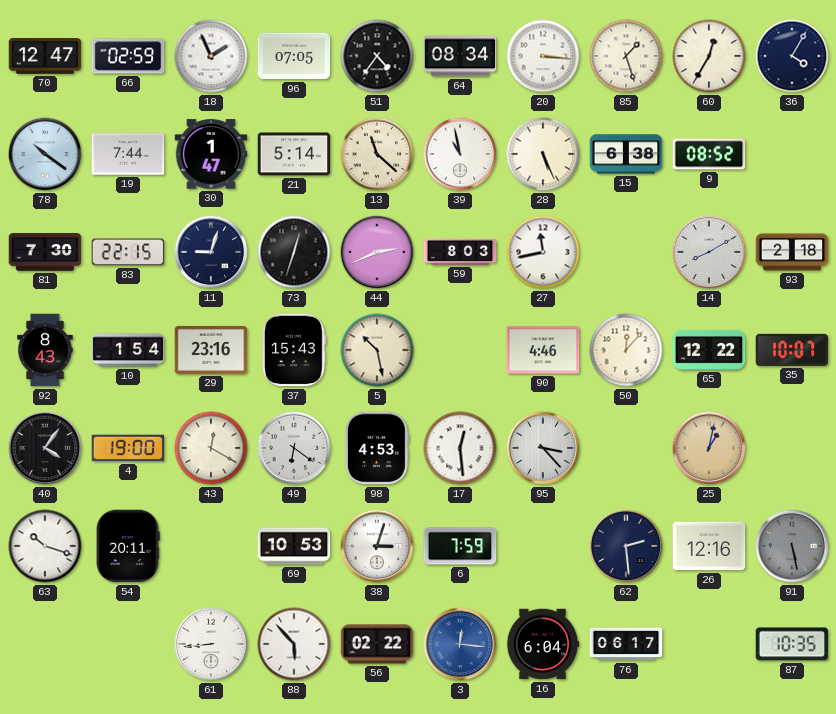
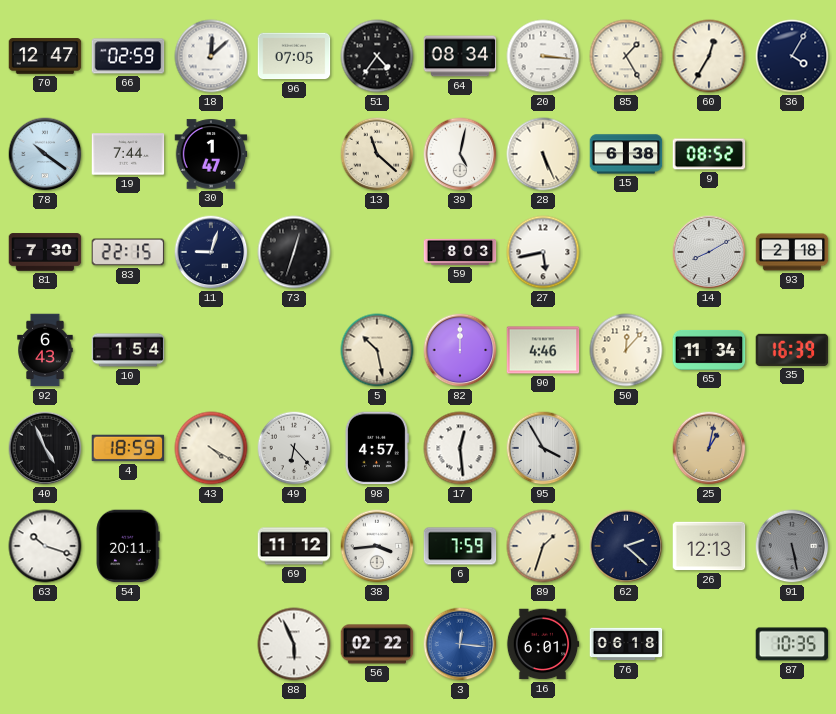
18: 1:56 -> 12:08
85: 1:27 -> 1:25
21: 5:14 -> none
39: 10:58 -> 5:02
44: 2:41 -> none
27: 11:43 -> 5:43
92: 8:43 -> 6:43
29: 23:16 -> none
37: 15:43 -> none
82: none -> 12:00
65: 12:22 -> 11:34
35: 10:07 -> 16:39
40: 4:06 -> 4:56
4: 19:00 -> 18:59
43: 12:20 -> 4:20
49: 6:21 -> 6:23
98: 4:53 -> 4:57
95: 3:23 -> 3:55
69: 10:53 -> 11:12
38: 3:03 -> 3:44
89: none -> 1:33
62: 2:29 -> 2:22
26: 12:16 -> 12:13
61: 8:44 -> none
88: 5:53 -> 5:56
16: 6:04 -> 6:01
76: 06:17 -> 06:18
